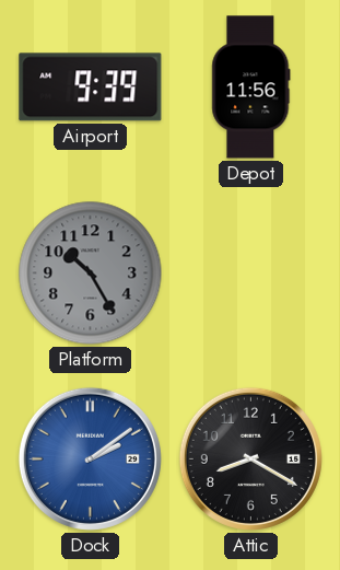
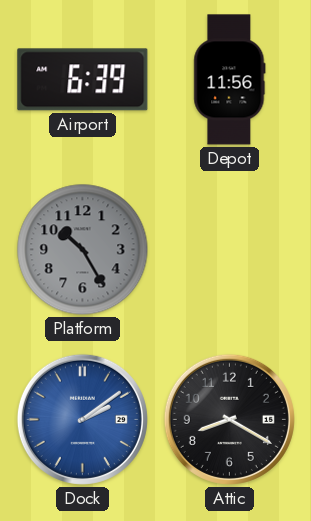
Airport: 9:39 -> 6:39
